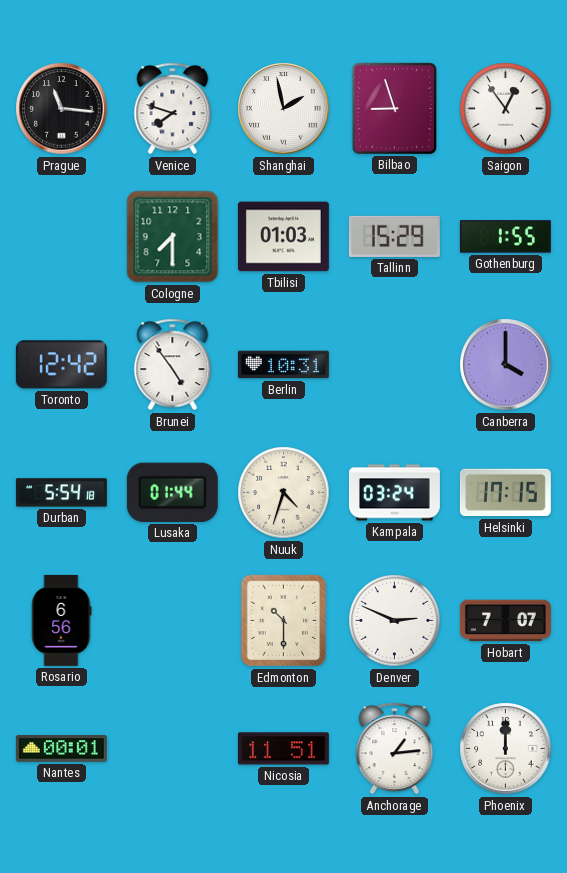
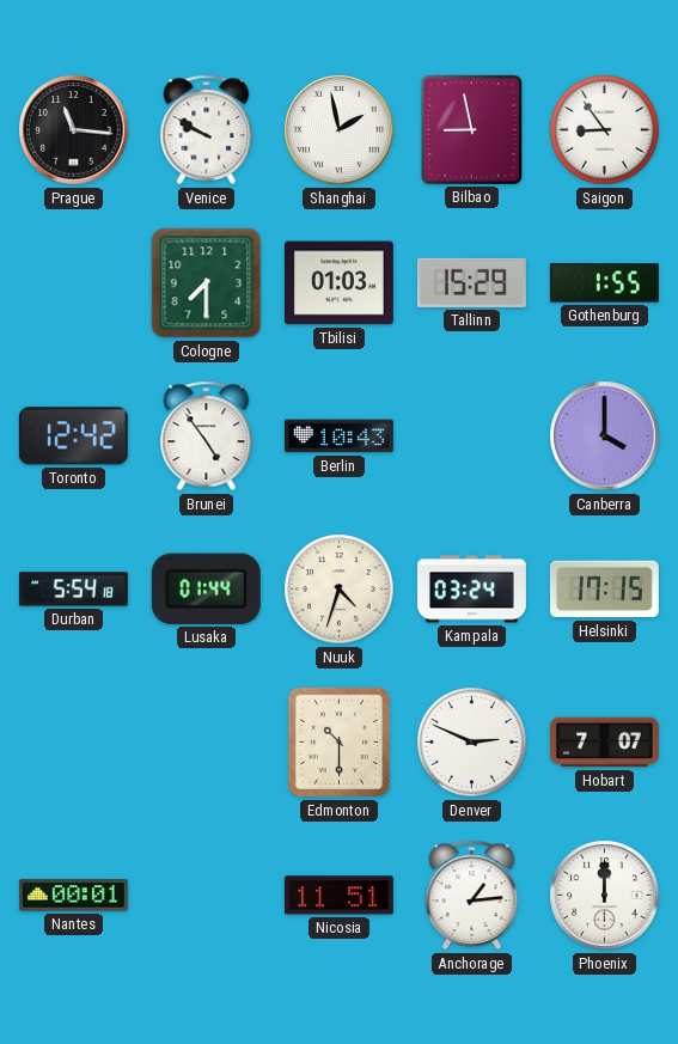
Venice: 7:48 -> 9:50
Bilbao: 8:57 -> 8:58
Saigon: 12:54 -> 8:54
Berlin: 10:31 -> 10:43
Rosario: 6:56 -> none
